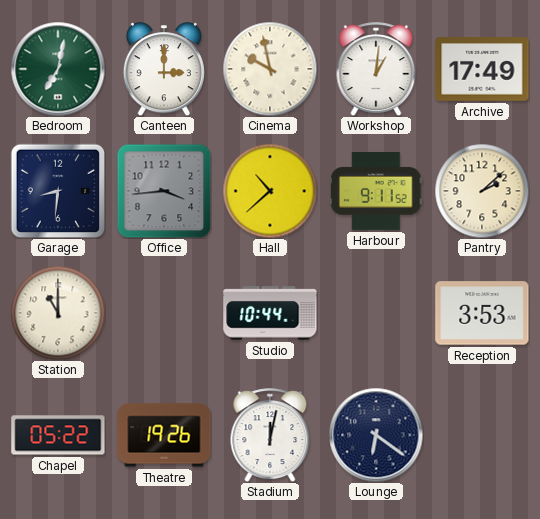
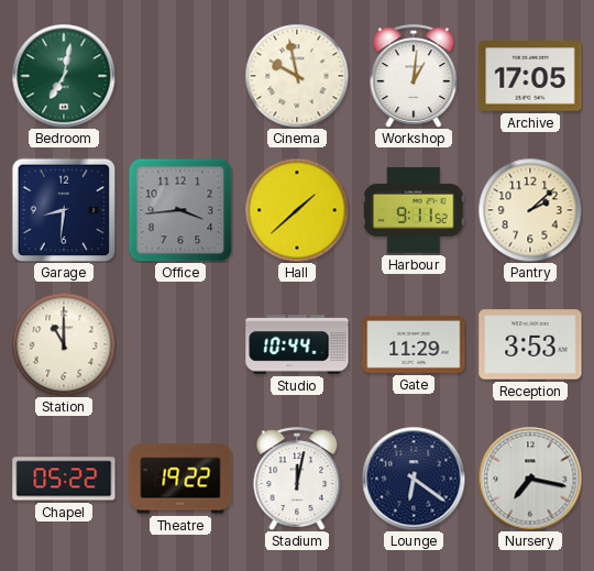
Canteen: 3:00 -> none
Archive: 17:49 -> 17:05
Hall: 10:38 -> 1:38
Gate: none -> 11:29
Theatre: 19:26 -> 19:22
Nursery: none -> 7:17
